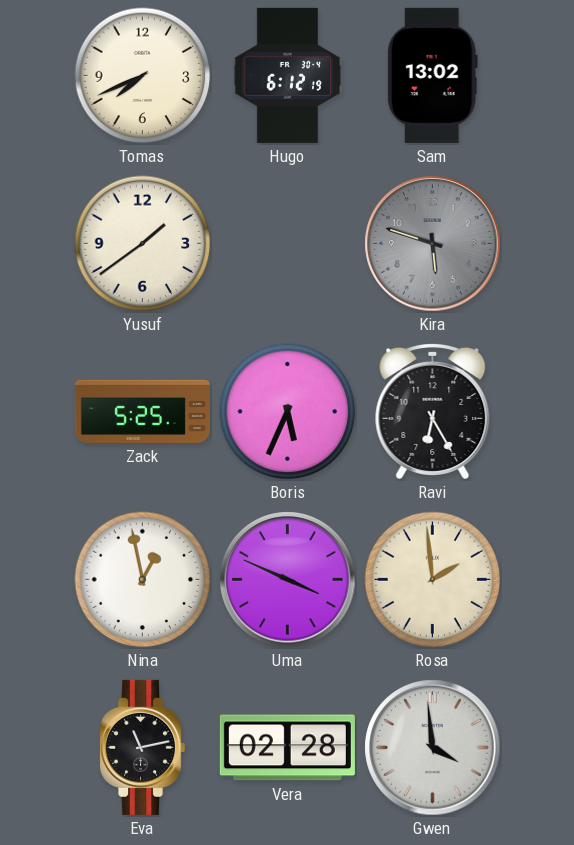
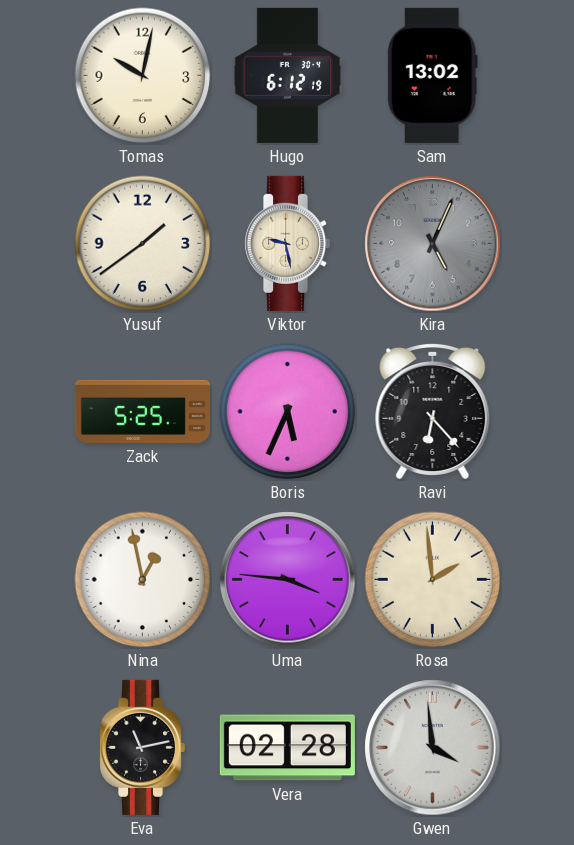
Tomas: 7:41 -> 10:02
Viktor: none -> 9:28
Kira: 5:48 -> 5:04
Ravi: 6:25 -> 6:23
Uma: 3:49 -> 3:46
